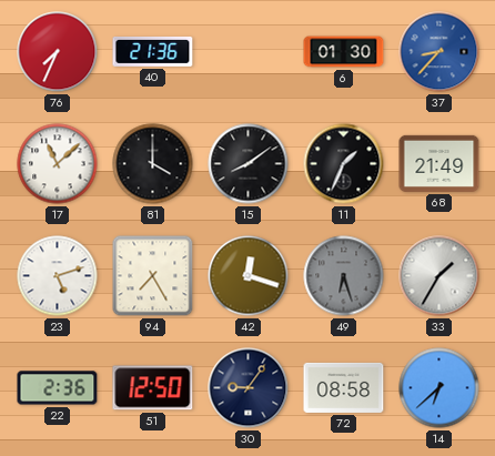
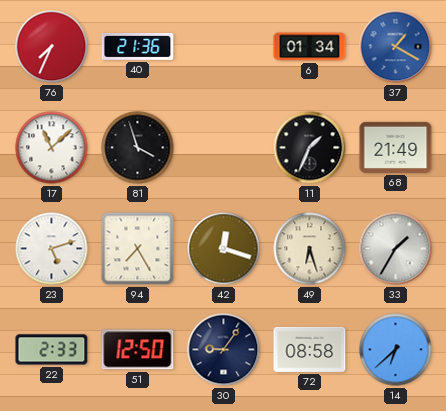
6: 01:30 -> 01:34
37: 8:37 -> 1:20
81: 4:00 -> 3:57
15: 8:09 -> none
49 dial: grey -> cream
22: 2:36 -> 2:33
